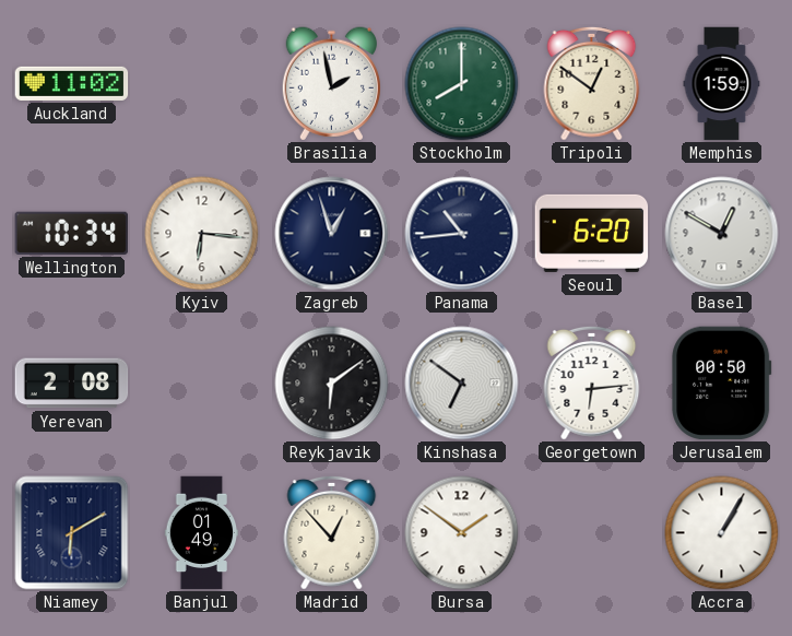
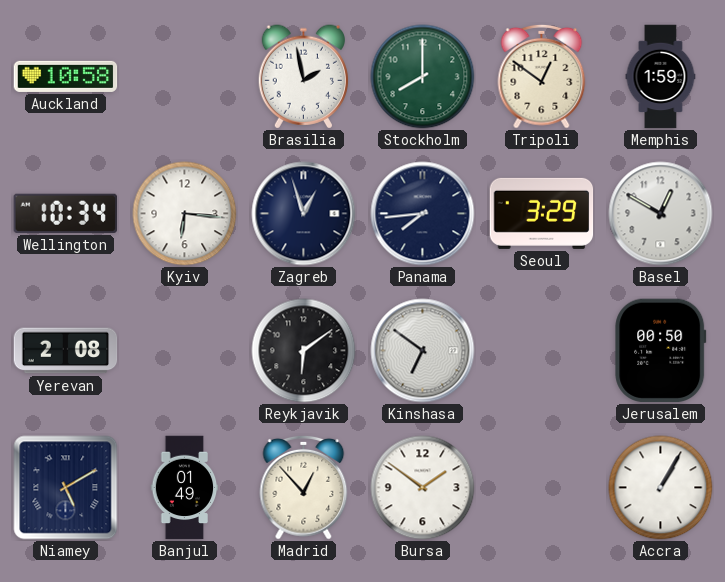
Auckland: 11:02 -> 10:58
Panama: 10:44 -> 7:44
Seoul: 6:20 -> 3:29
Georgetown: 6:14 -> none
Niamey: 6:10 -> 5:10
